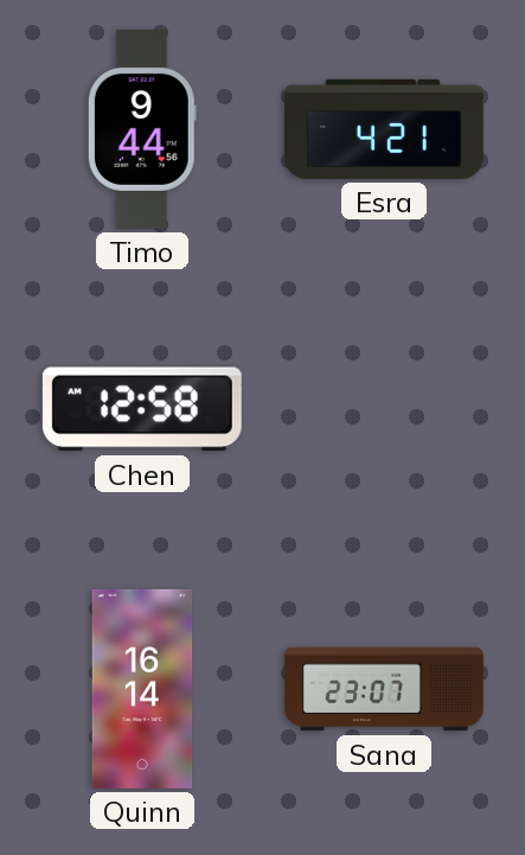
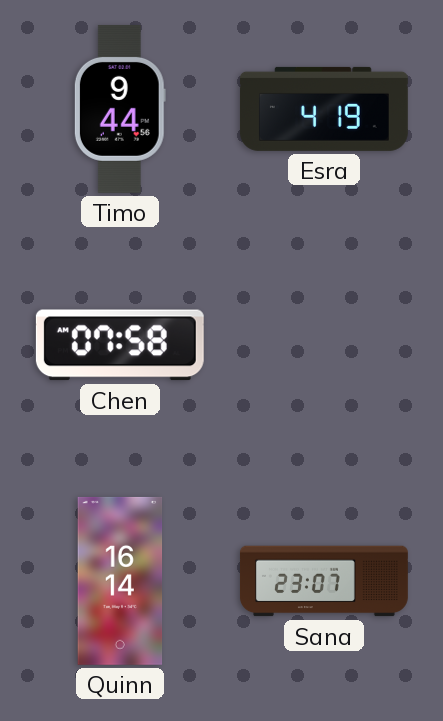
Esra: 4:21 -> 4:19
Chen: 12:58 -> 07:58
